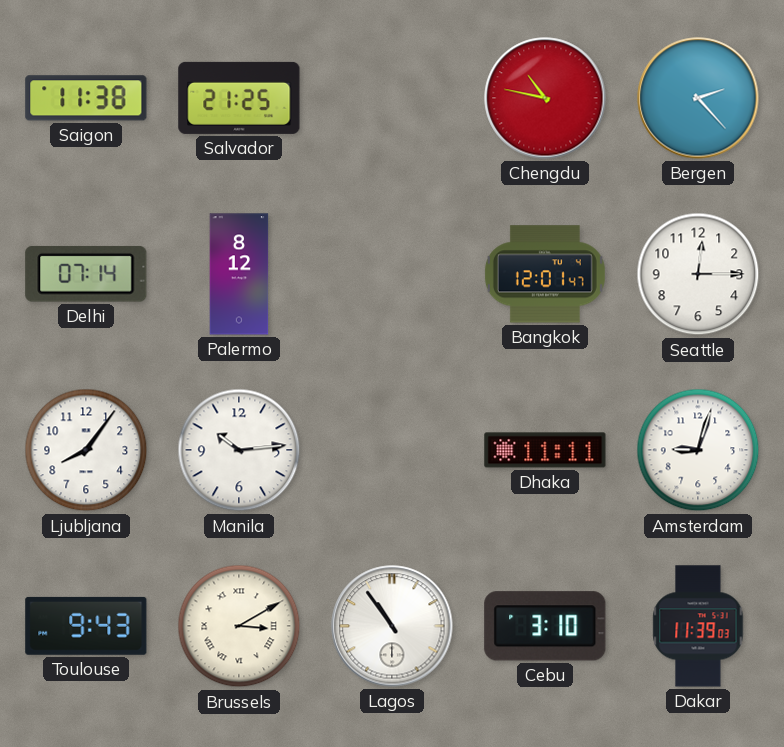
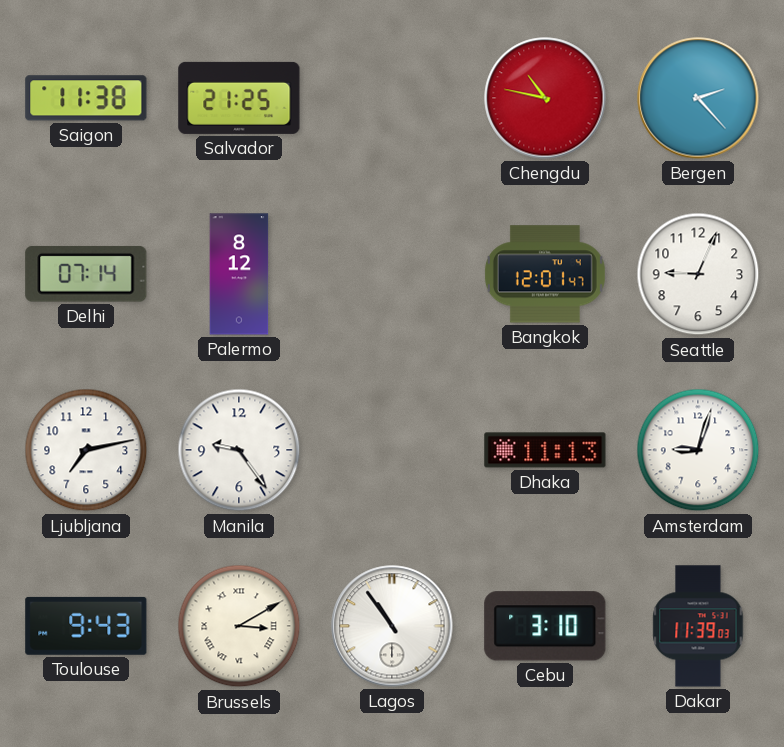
Seattle: 12:15 -> 9:04
Ljubljana: 8:06 -> 7:13
Manila: 10:14 -> 9:24
Dhaka: 11:11 -> 11:13
